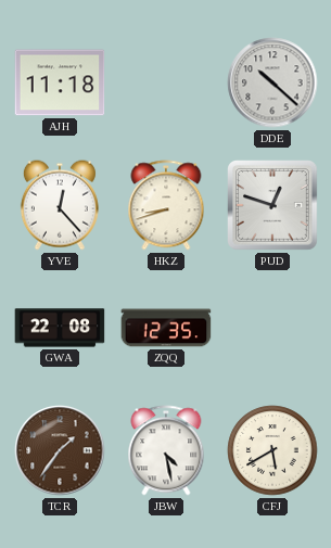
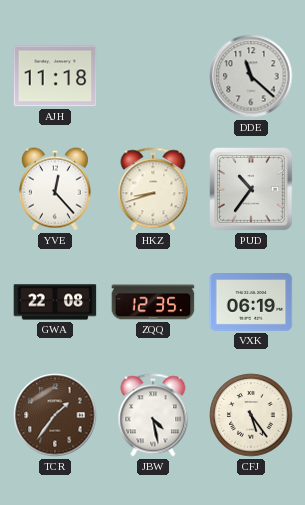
DDE: 10:22 -> 11:22
PUD: 12:48 -> 10:36
VXK: none -> 06:19
CFJ: 5:40 -> 5:24
